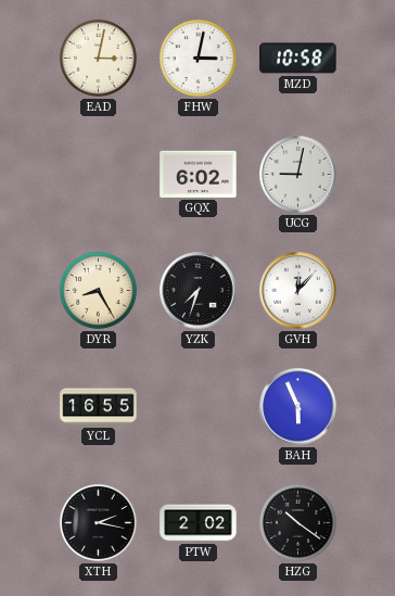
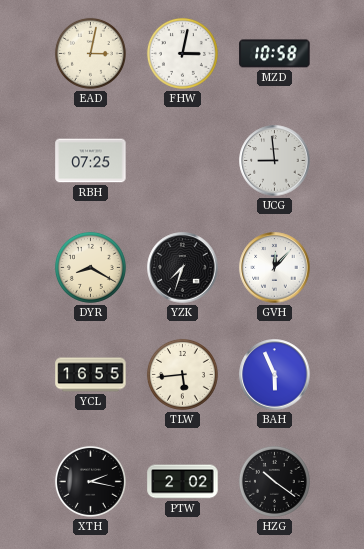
RBH: none -> 07:25
GQX: 6:02 -> none
UCG: 9:02 -> 8:59
DYR: 8:25 -> 8:20
TLW: none -> 5:44
